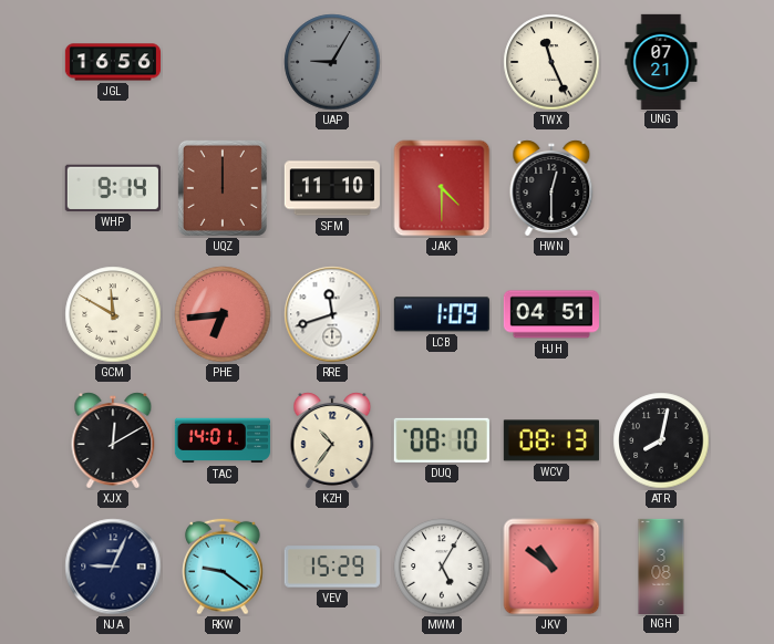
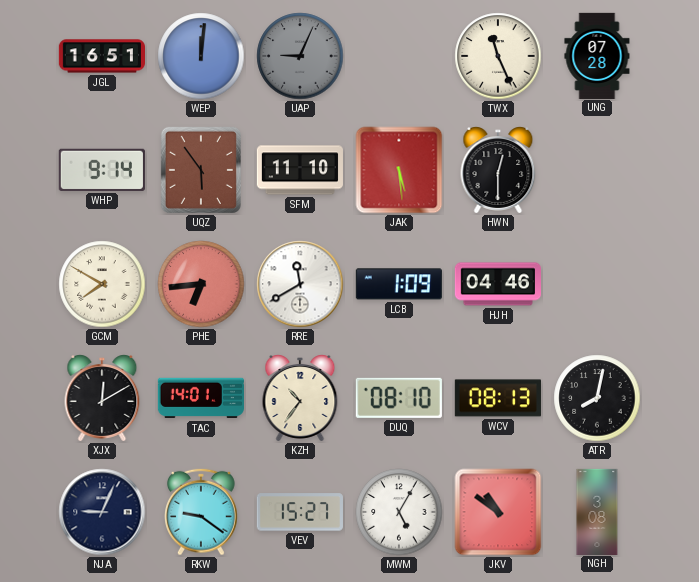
JGL: 16:56 -> 16:51
WEP: none -> 12:01
UAP: 9:05 -> 9:04
UNG: 07:21 -> 07:28
UQZ: 12:00 -> 5:54
JAK: 4:30 -> 5:29
GCM: 11:50 -> 7:50
RRE: 11:42 -> 11:40
HJH: 04:51 -> 04:46
VEV: 15:29 -> 15:27
